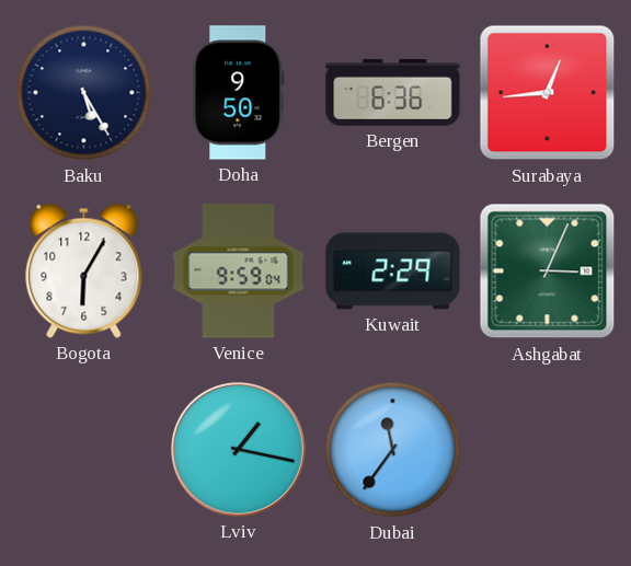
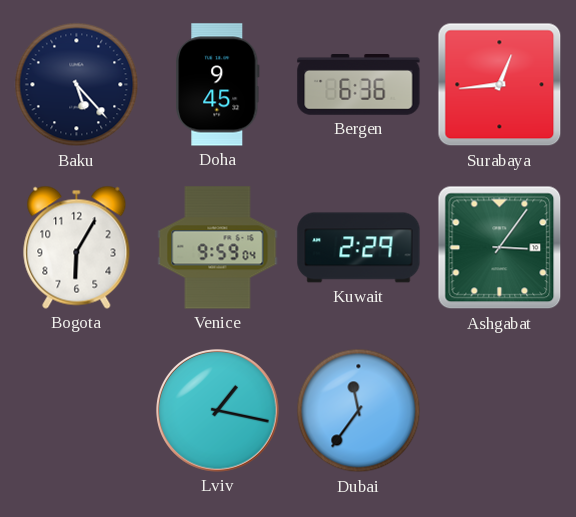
Baku: 5:25 -> 5:23
Doha: 9:50 -> 9:45
Ashgabat: 3:04 -> 3:06
